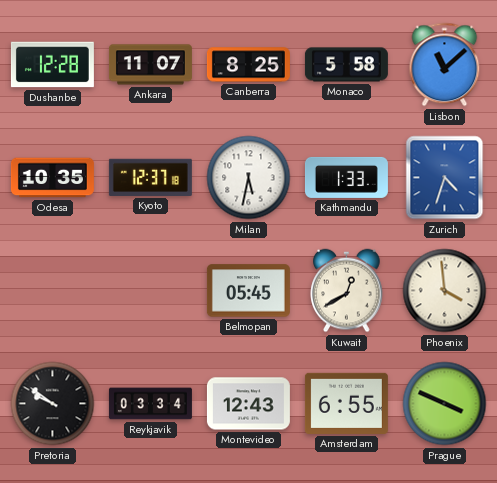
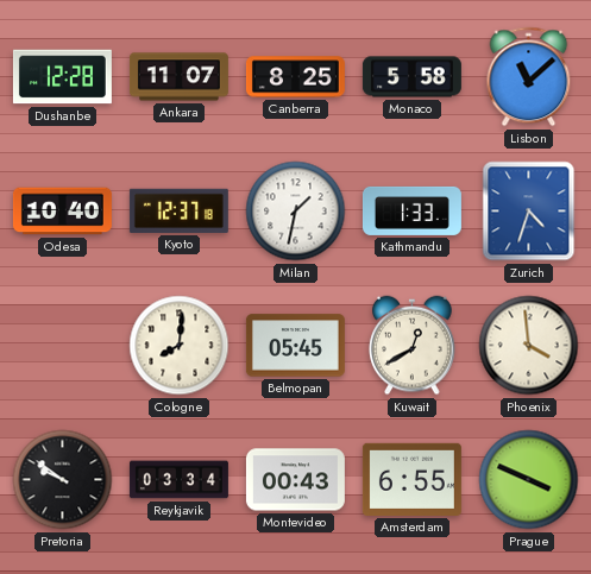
Odesa: 10:35 -> 10:40
Milan: 5:32 -> 1:32
Cologne: none -> 8:01
Montevideo: 12:43 -> 00:43
